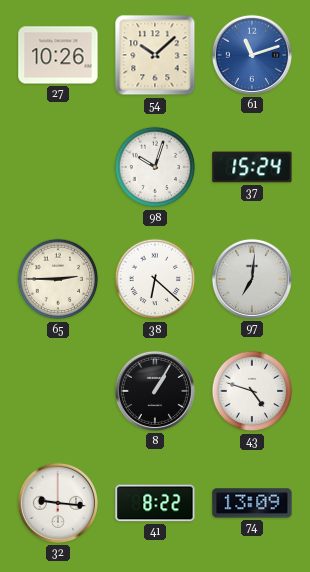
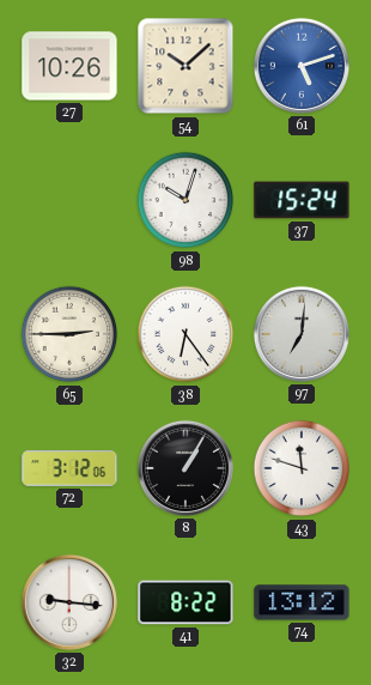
61: 11:12 -> 5:12
38: 6:22 -> 6:24
72: none -> 3:12
43: 4:48 -> 11:48
74: 13:09 -> 13:12
